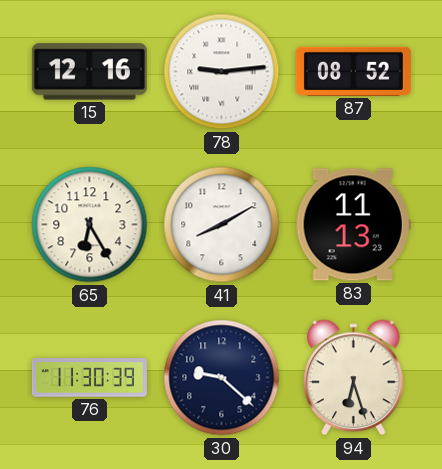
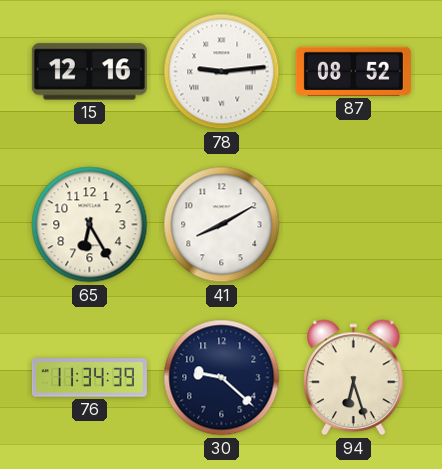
83: 11:13 -> none
76: 11:30 -> 11:34
